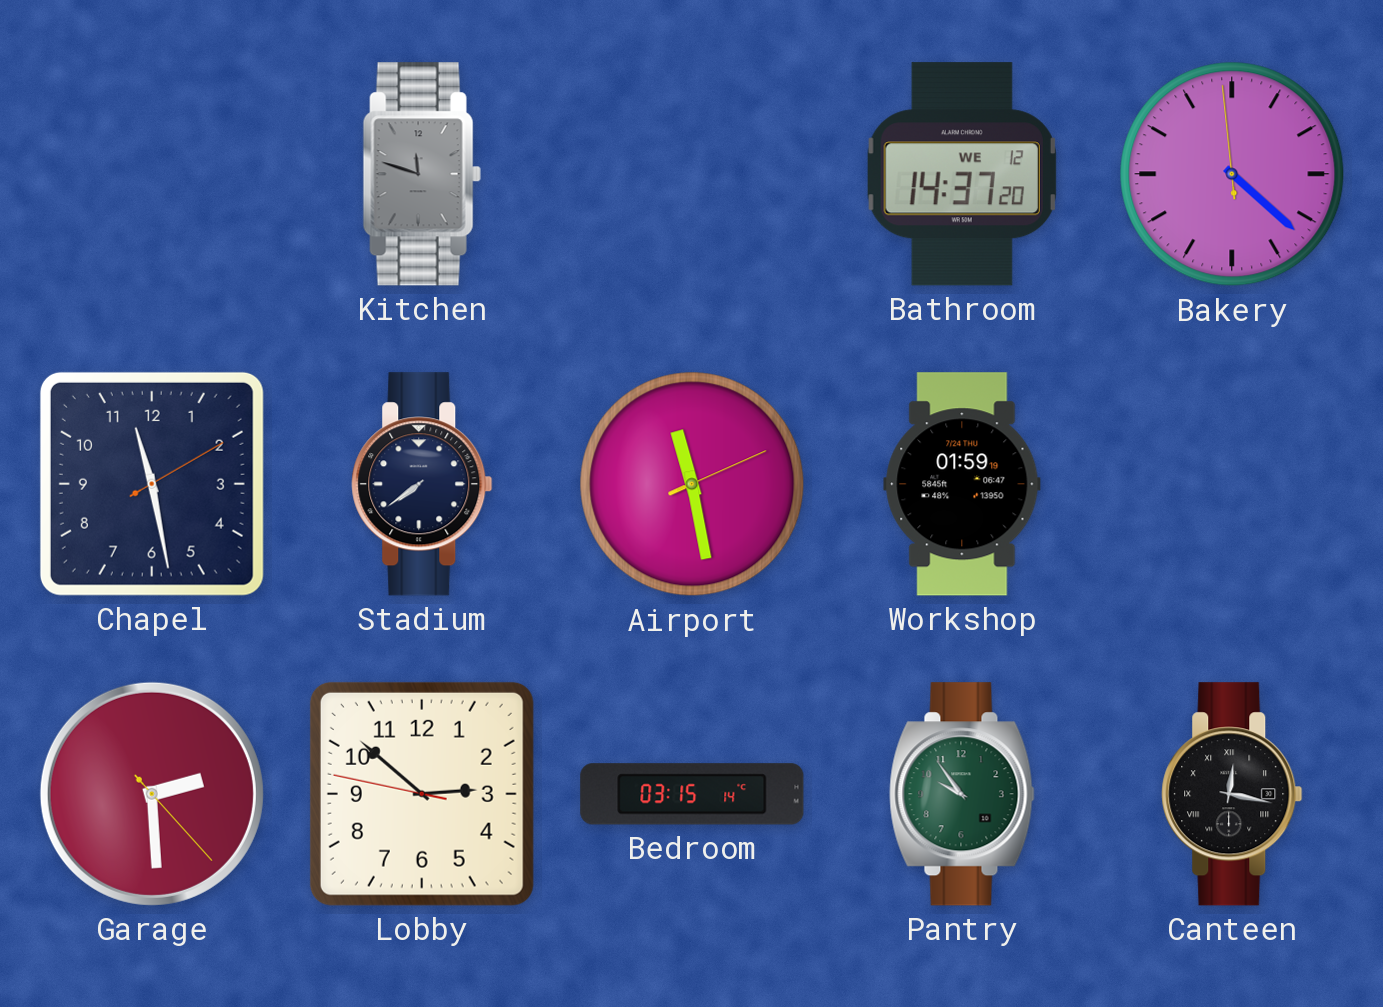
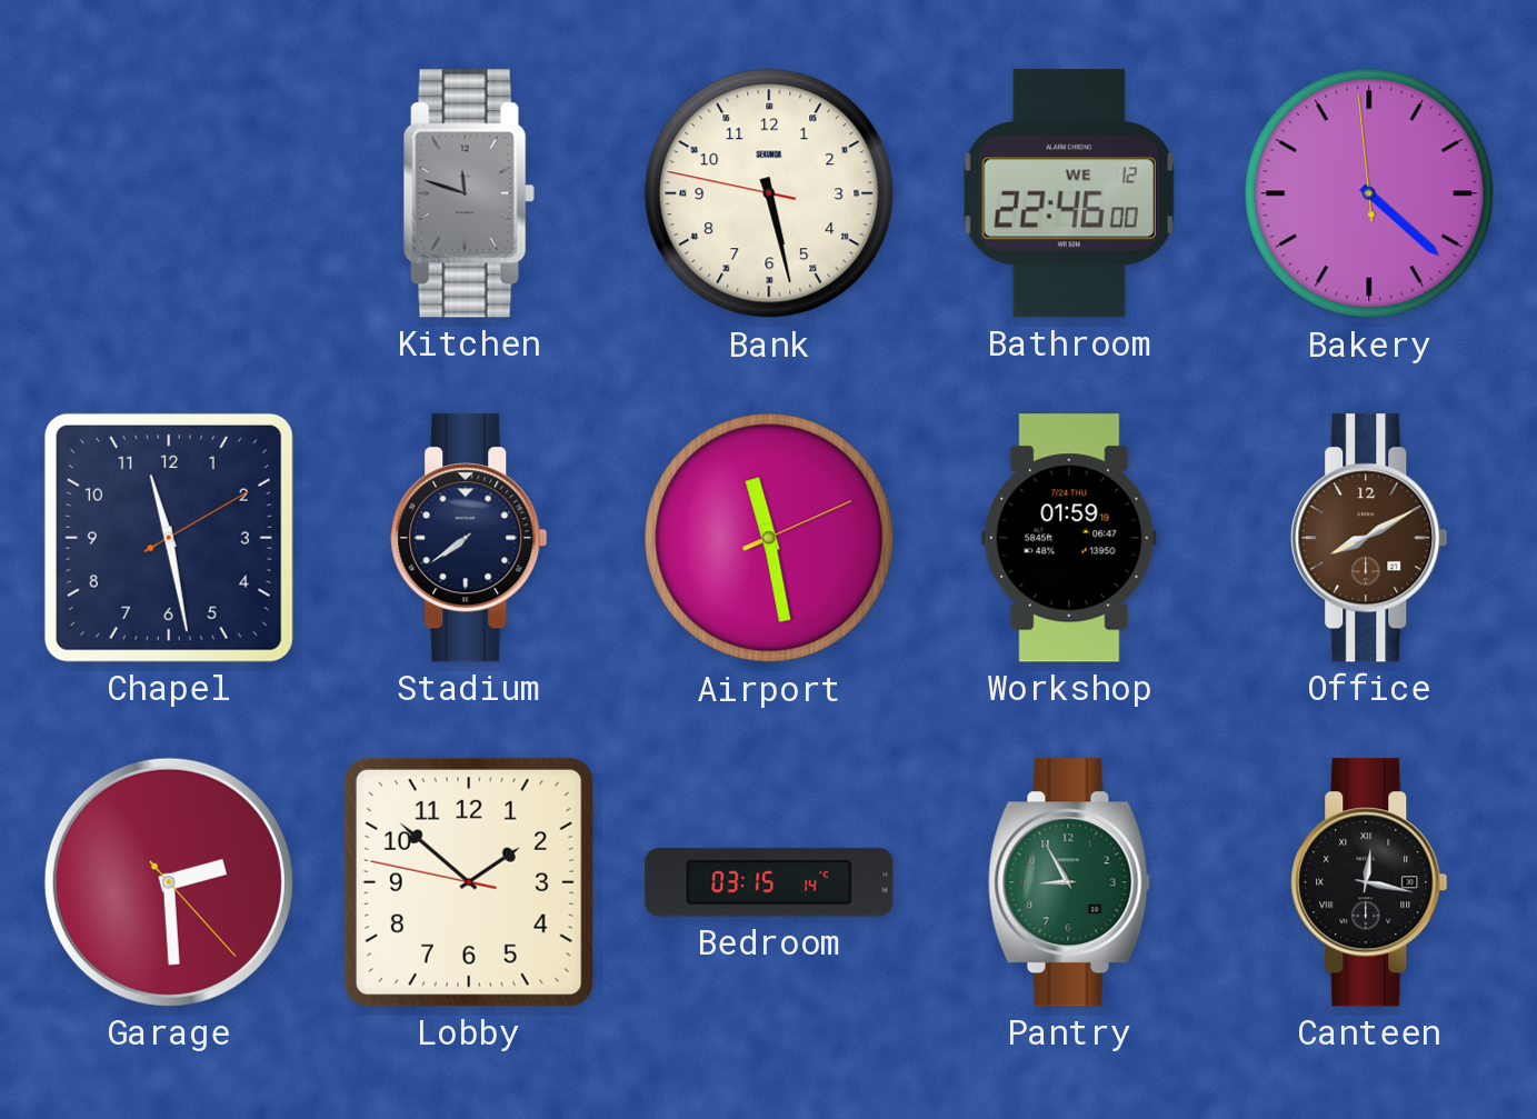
Bank: none -> 5:27
Bathroom: 14:37 -> 22:46
Office: none -> 8:10
Lobby: 2:51 -> 1:51
Pantry: 9:54 -> 8:55
